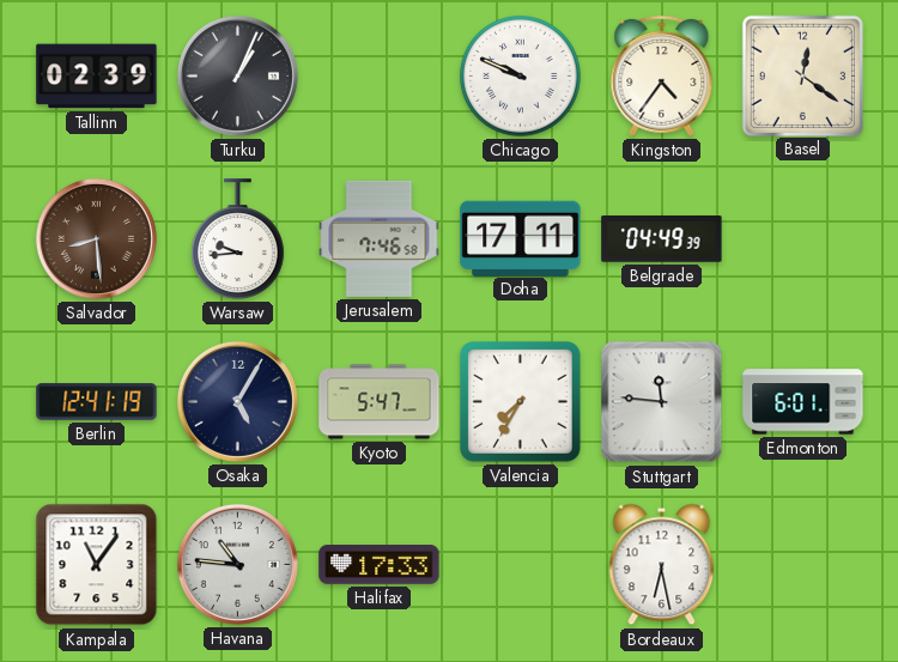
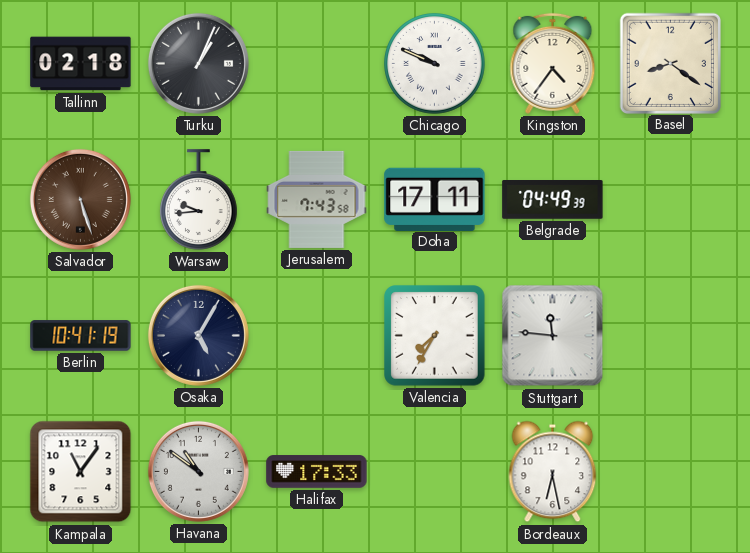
Tallinn: 02:39 -> 02:18
Basel: 12:21 -> 8:21
Salvador: 8:29 -> 5:27
Jerusalem: 7:46 -> 7:43
Berlin: 12:41 -> 10:41
Kyoto: 5:47 -> none
Edmonton: 6:01 -> none
Havana: 10:46 -> 10:51
